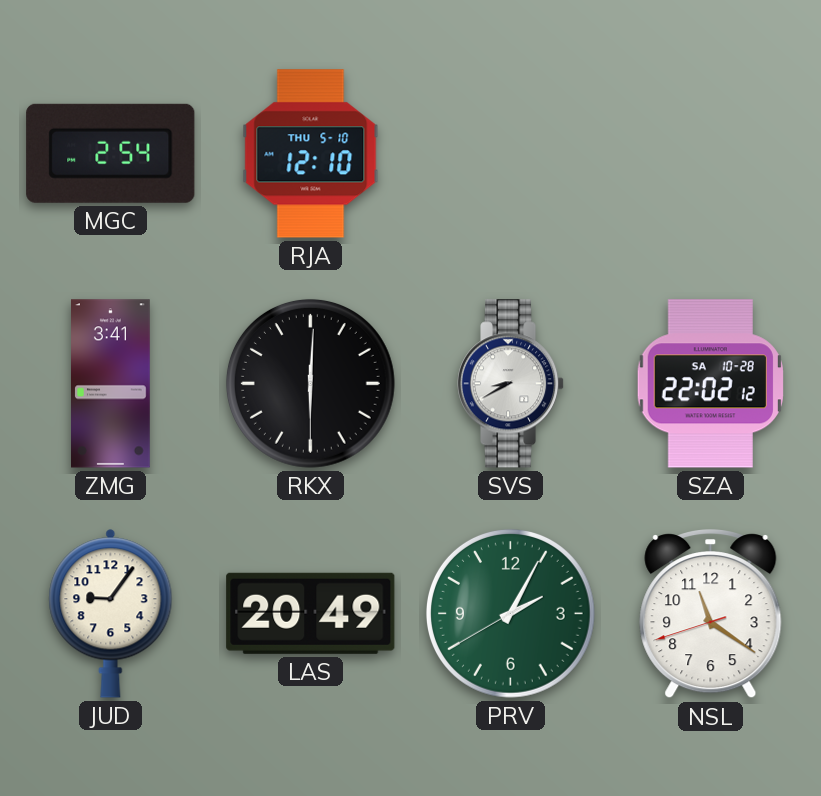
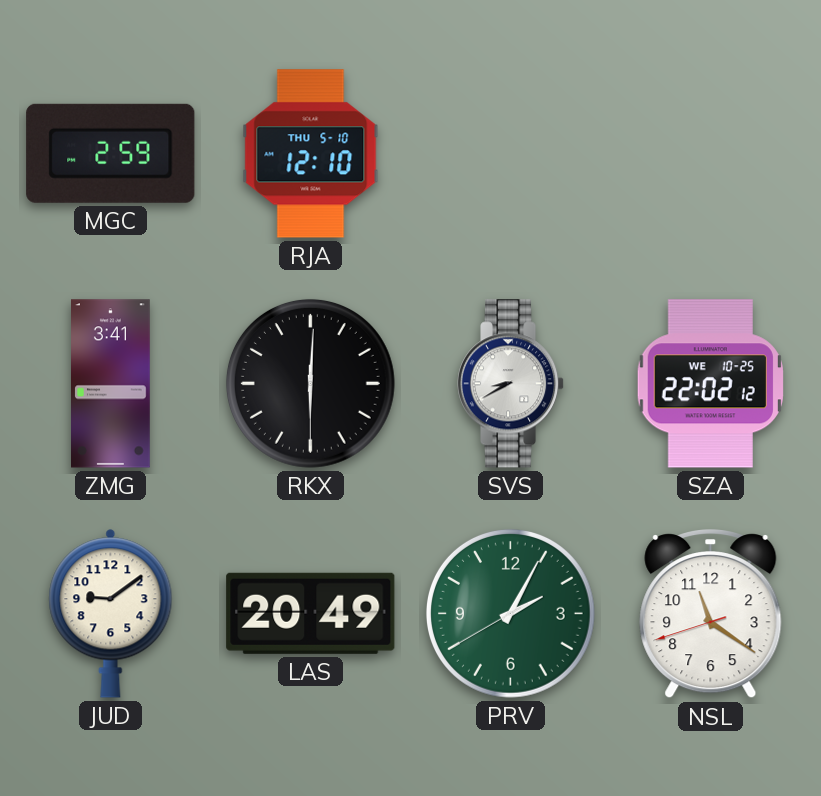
MGC: 2:54 -> 2:59
SZA date: SA 10-28 -> WE 10-25
JUD: 9:06 -> 9:09
